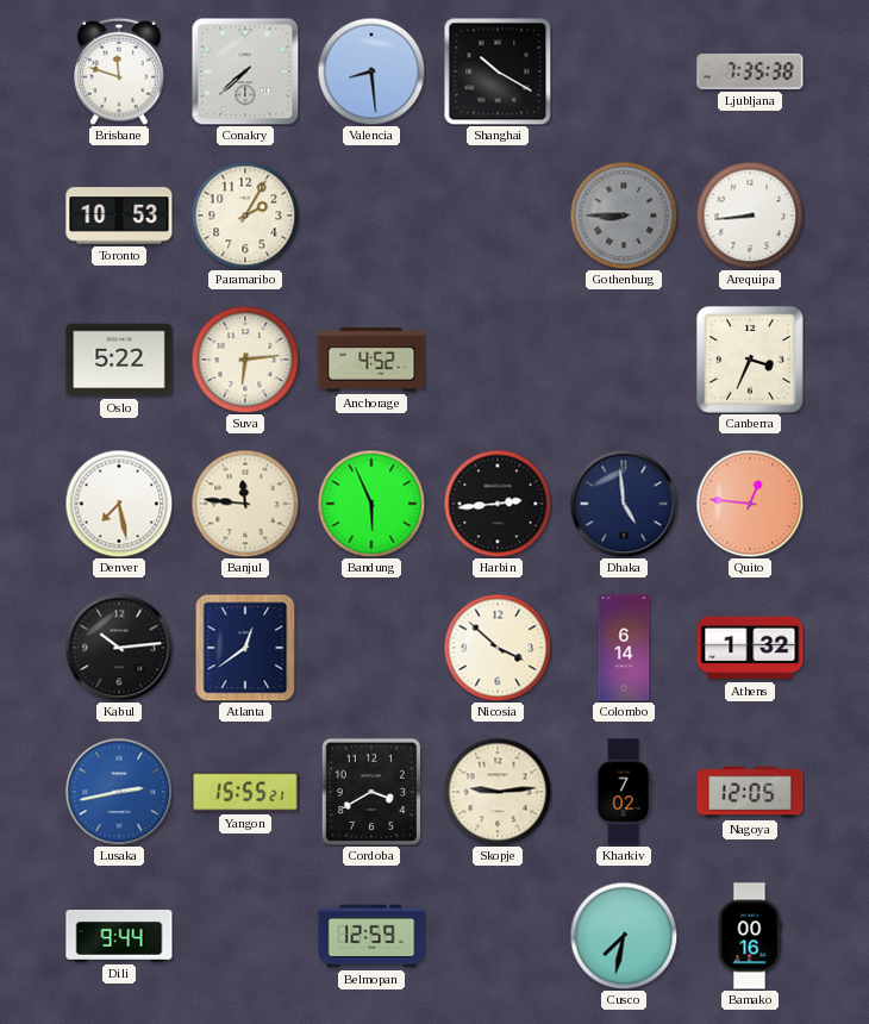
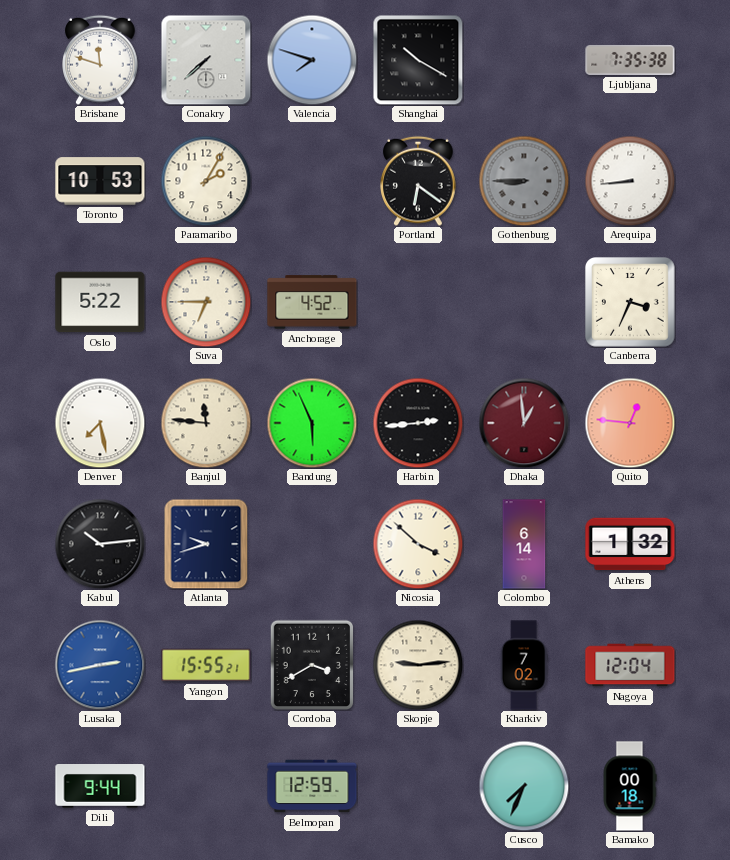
Valencia: 8:29 -> 7:48
Portland: none -> 6:21
Suva: 6:14 -> 6:45
Dhaka: 4:59 -> 12:59
Dhaka dial: navy -> burgundy
Atlanta: 12:39 -> 9:42
Nagoya: 12:05 -> 12:04
Cusco: 7:32 -> 7:34
Bamako: 00:16 -> 00:18
